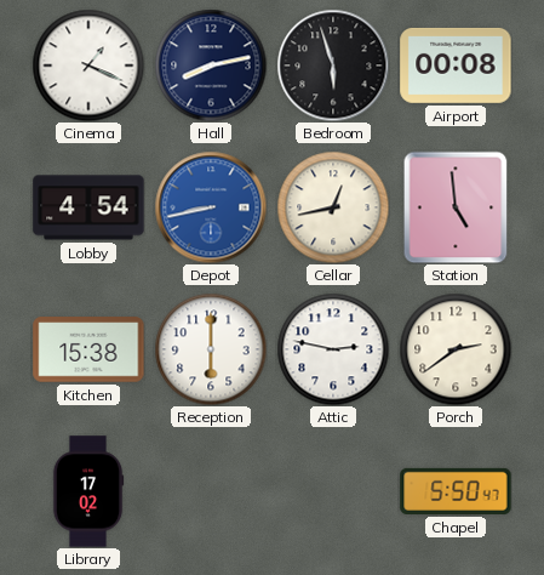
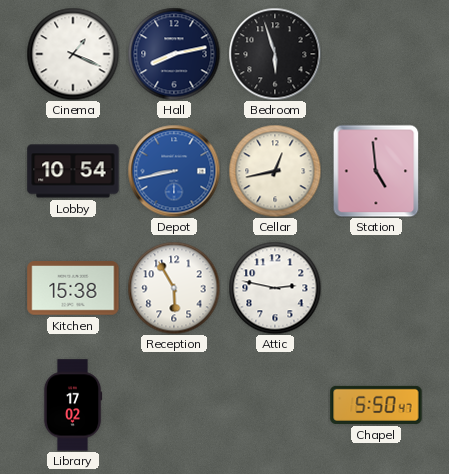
Airport: 00:08 -> none
Lobby: 4:54 -> 10:54
Reception: 6:00 -> 5:55
Porch: 2:39 -> none
